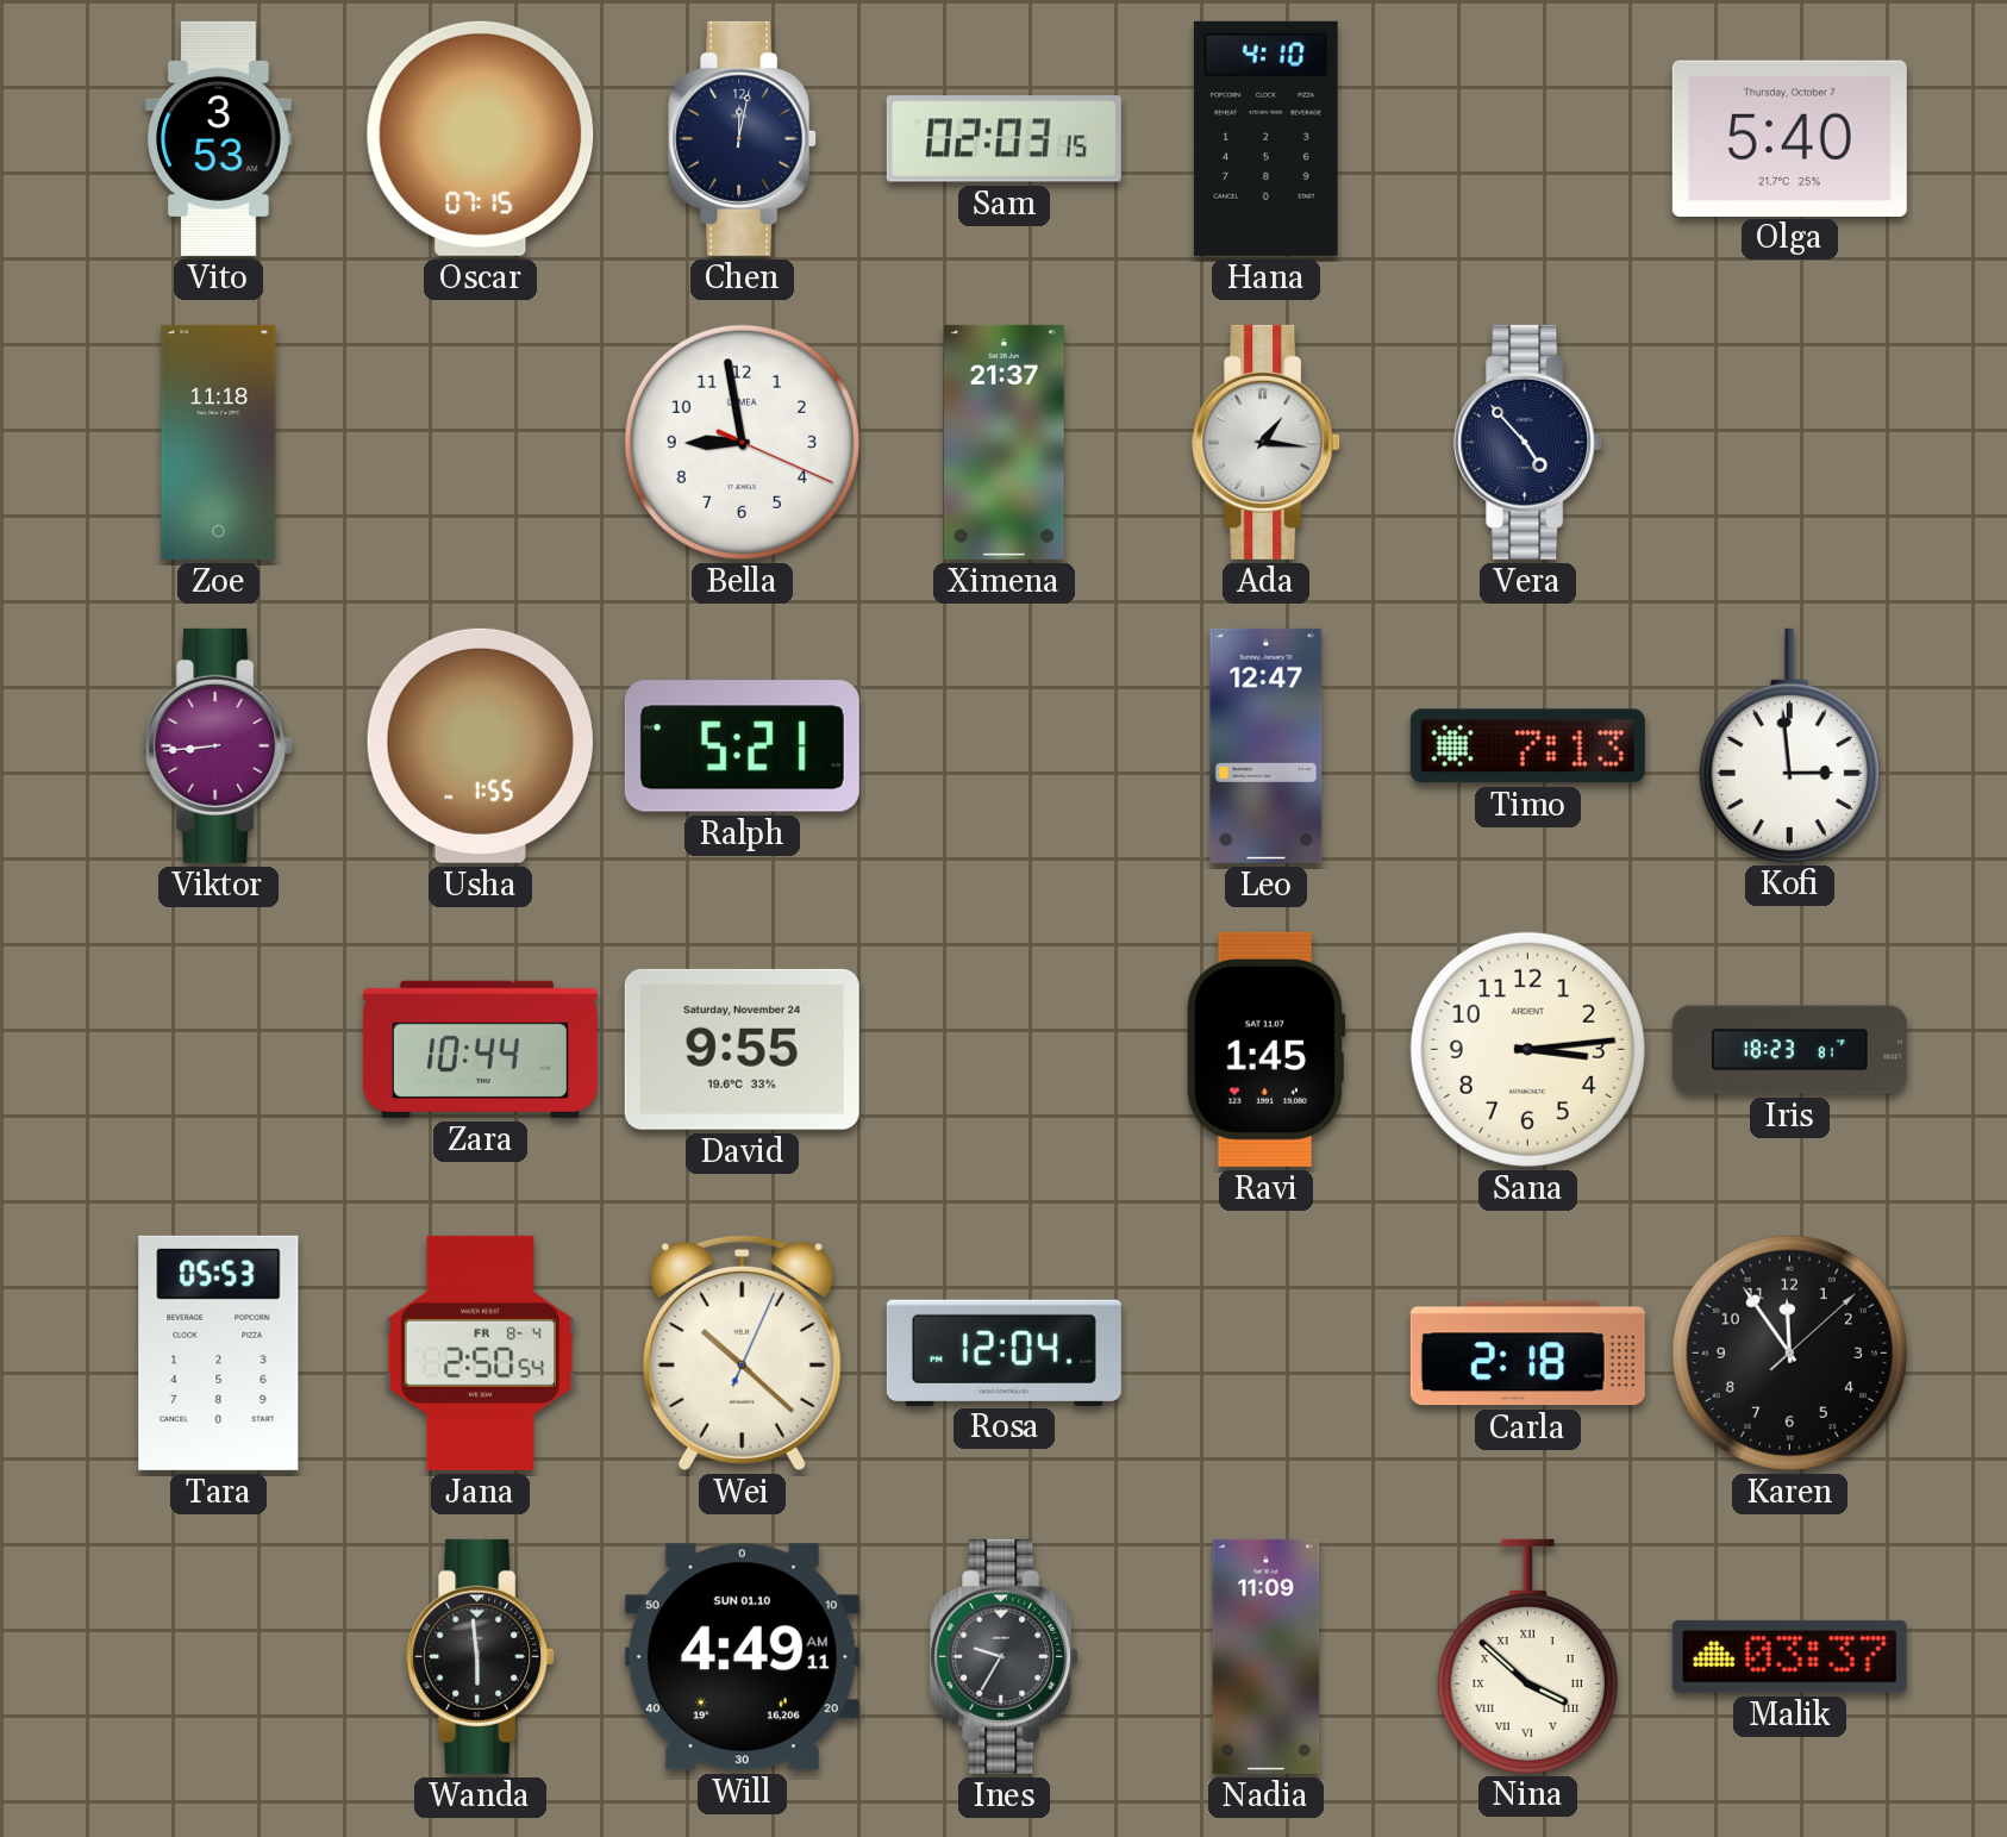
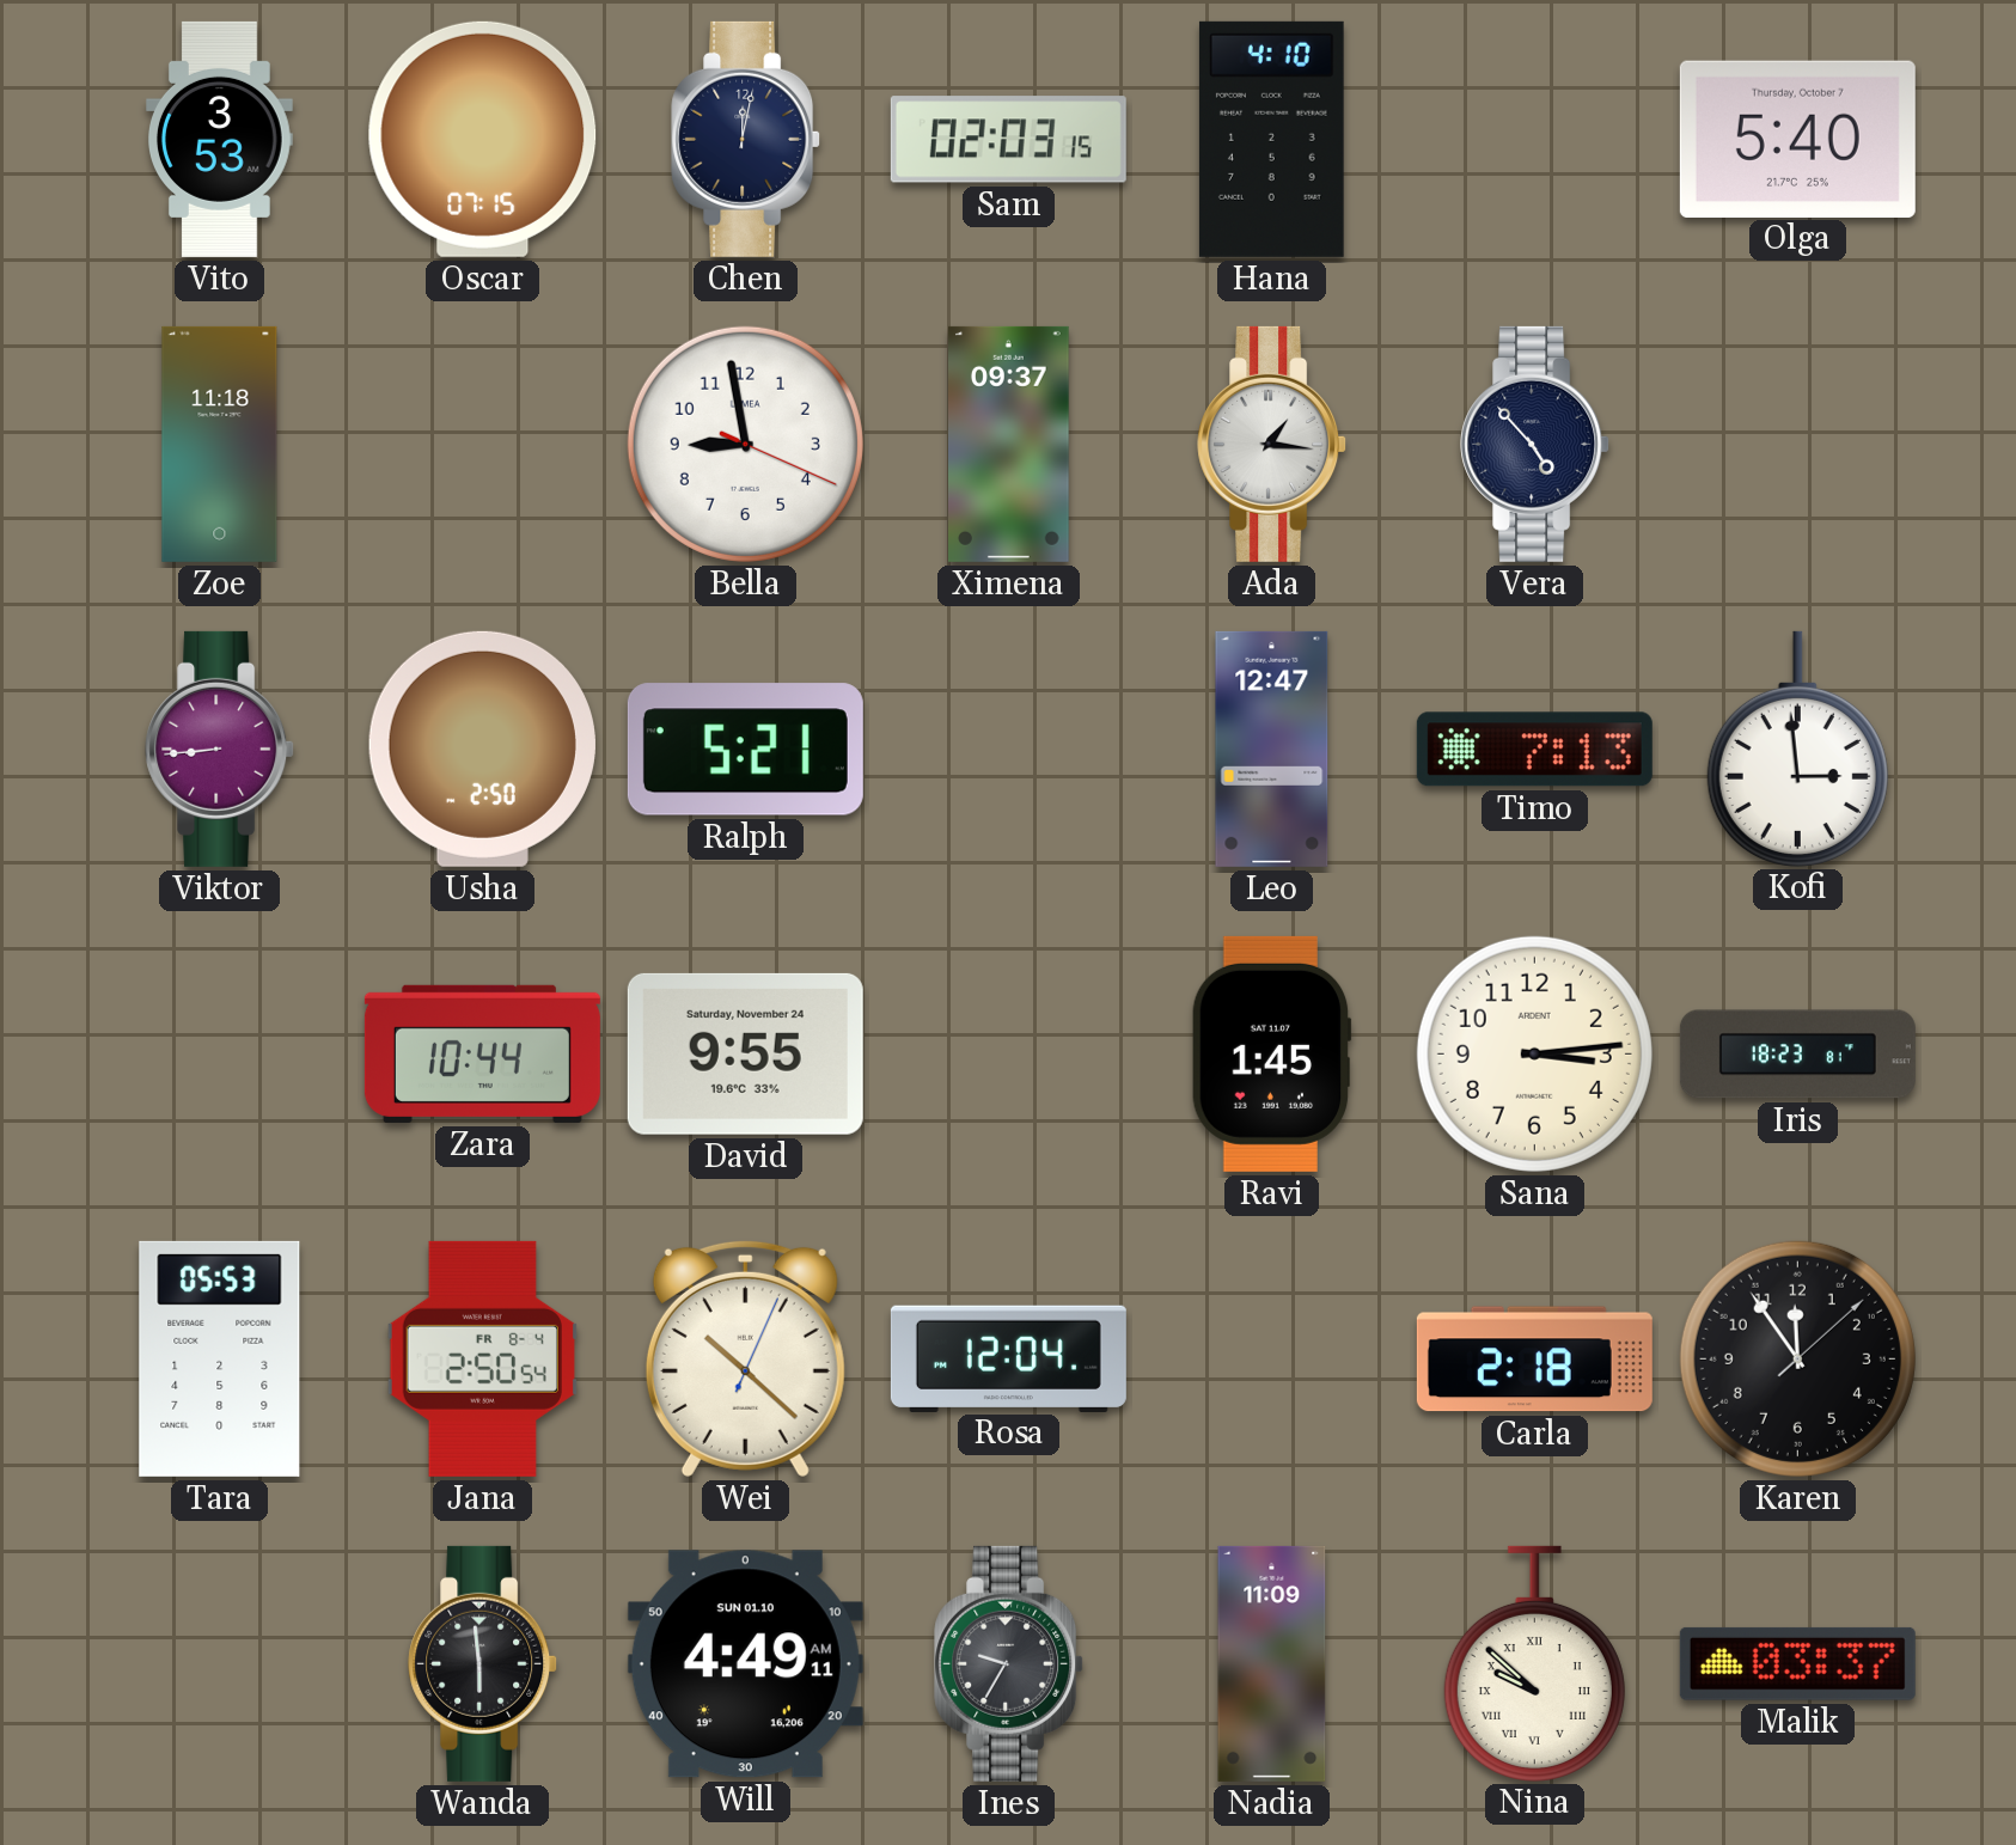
Ximena: 21:37 -> 09:37
Usha: 1:55 -> 2:50
Nina: 3:52 -> 9:52
